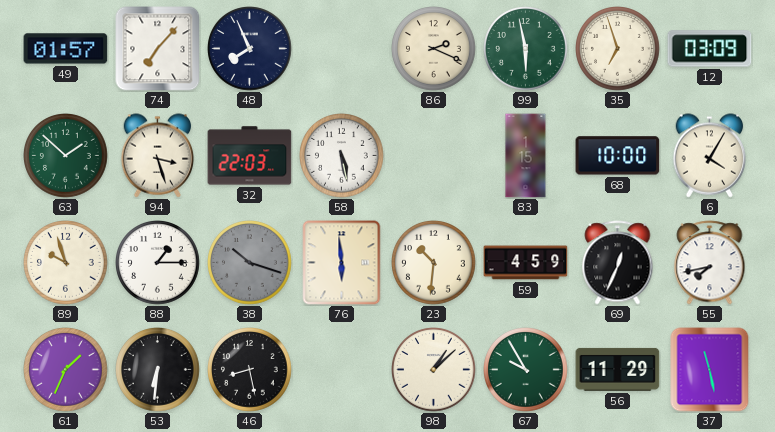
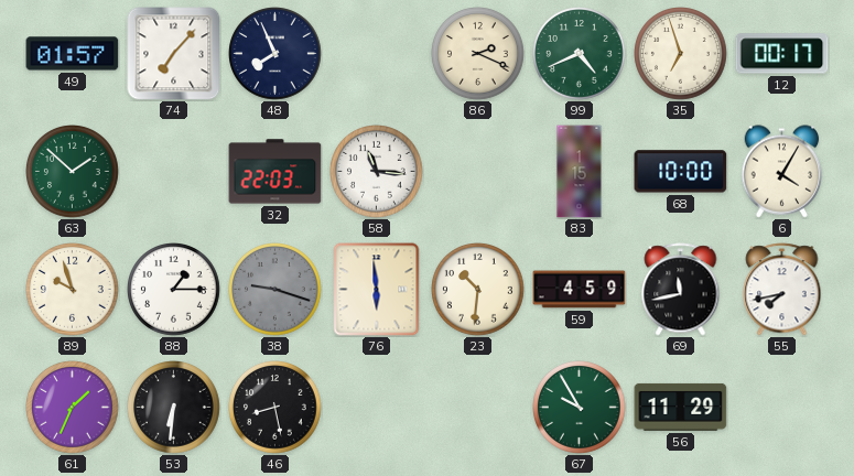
99: 5:58 -> 4:41
12: 03:09 -> 00:17
94: 3:27 -> none
58: 5:28 -> 11:16
38: 10:18 -> 9:18
69: 12:34 -> 11:43
98: 1:08 -> none
37: 11:28 -> none
